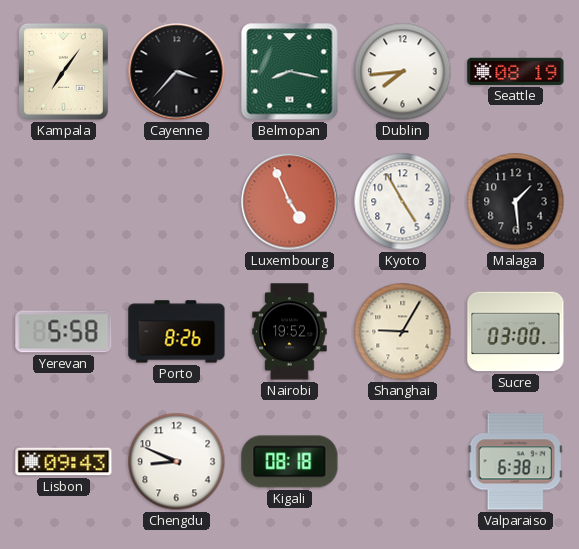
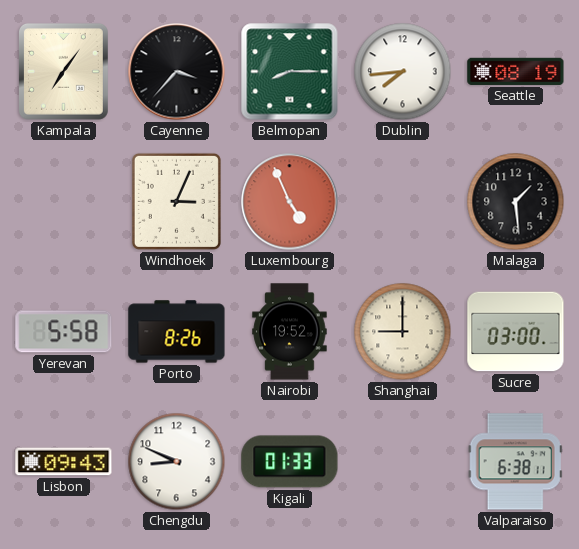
Belmopan: 8:17 -> 8:15
Windhoek: none -> 3:04
Kyoto: 4:55 -> none
Shanghai: 9:05 -> 9:00
Kigali: 08:18 -> 01:33
